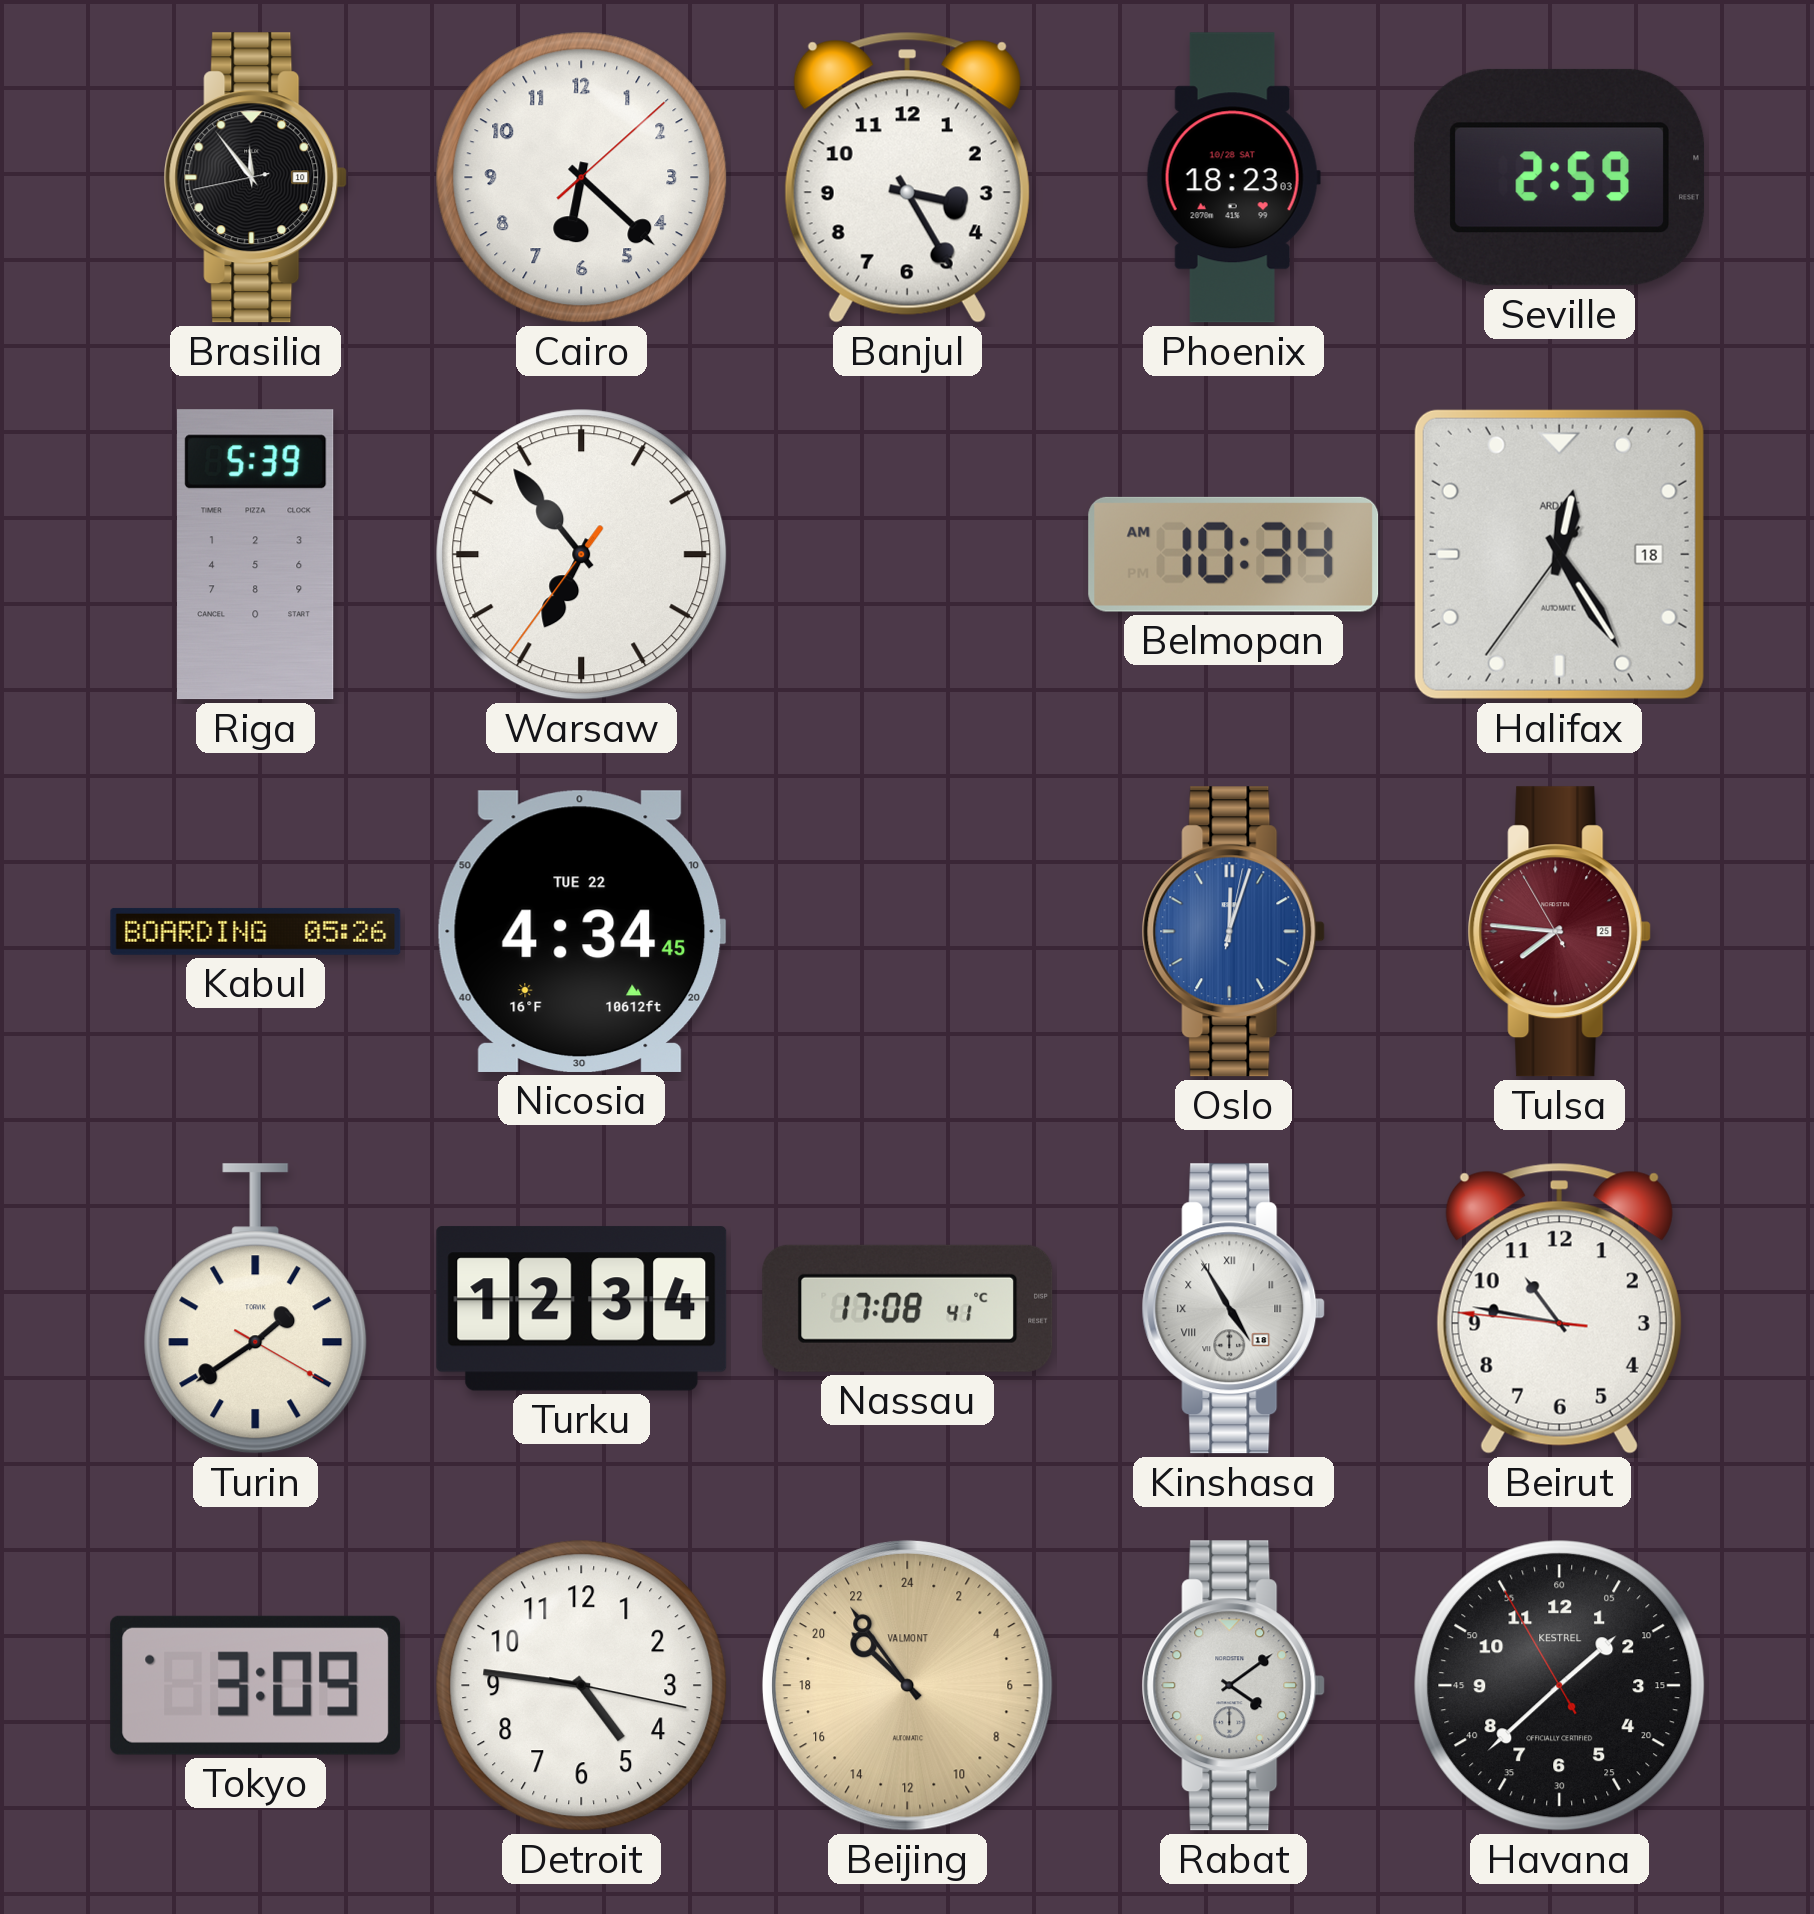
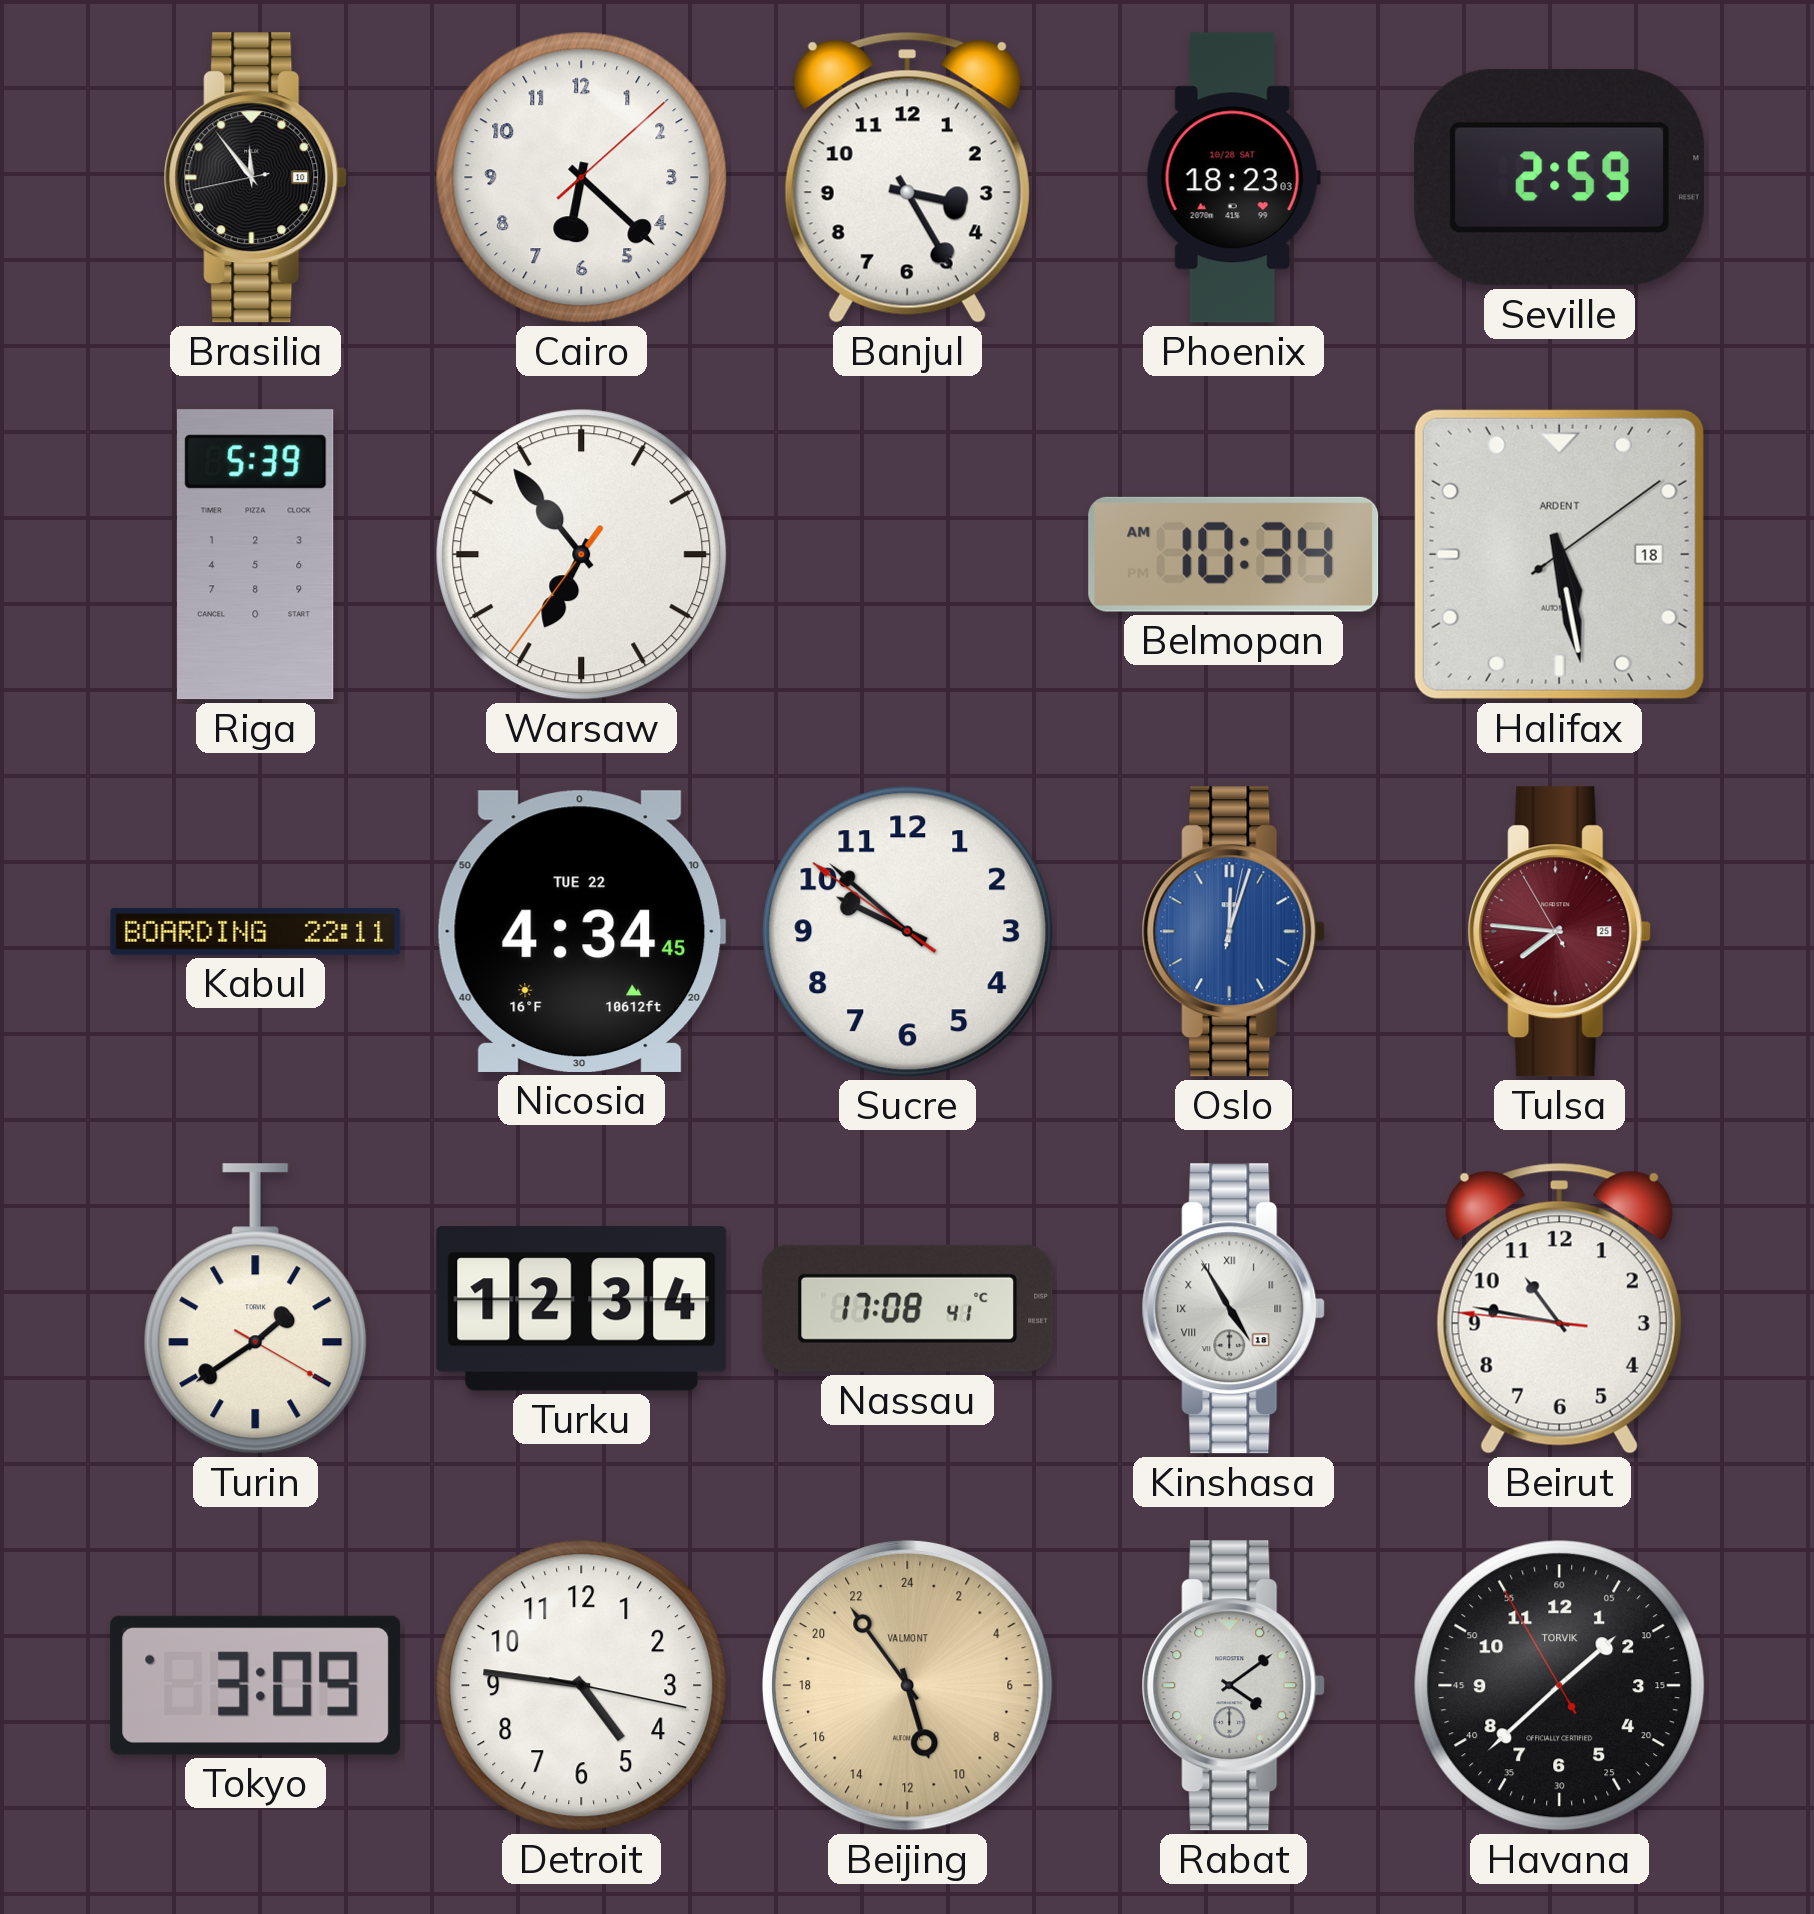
Halifax: 12:24 -> 5:28
Kabul: 05:26 -> 22:11
Sucre: none -> 9:51
Beijing: 20:54 -> 10:54
Havana brand: KESTREL -> TORVIK
